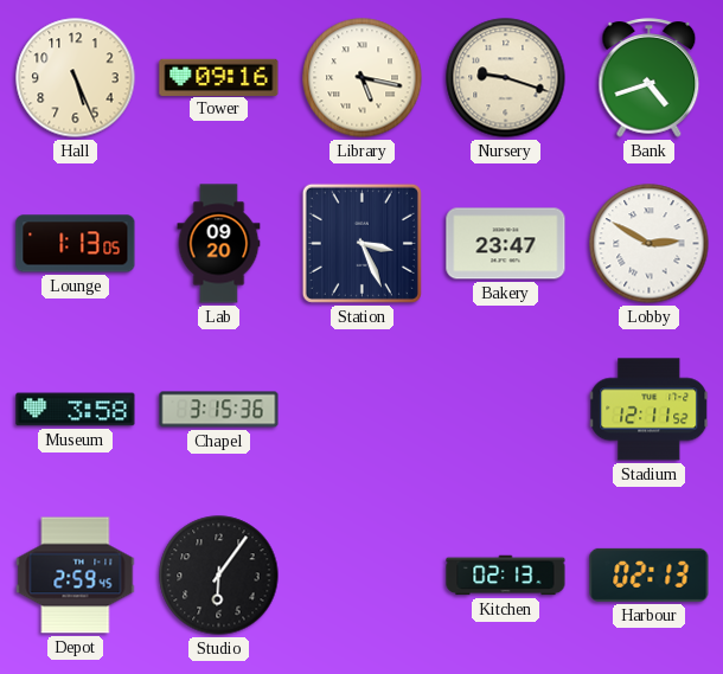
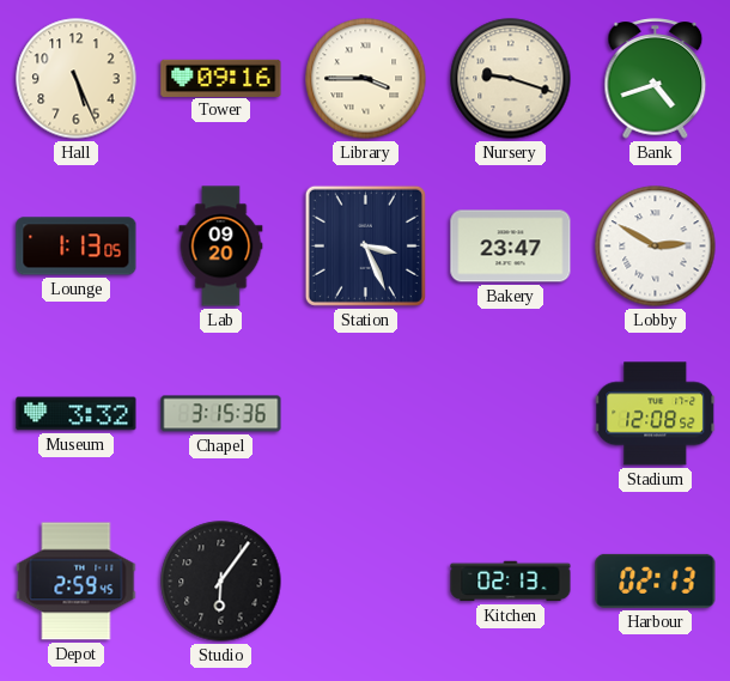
Library: 5:17 -> 3:45
Museum: 3:58 -> 3:32
Stadium: 12:11 -> 12:08
